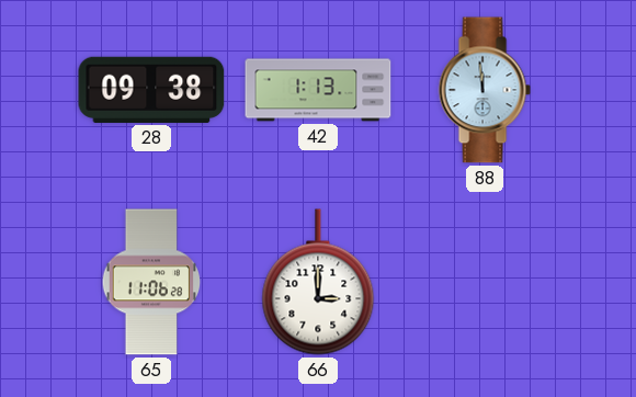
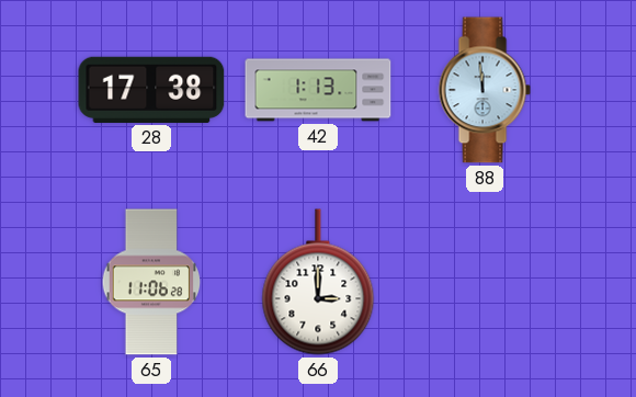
28: 09:38 -> 17:38
